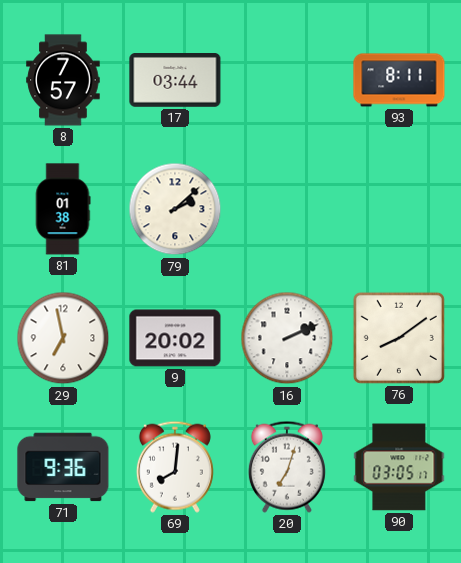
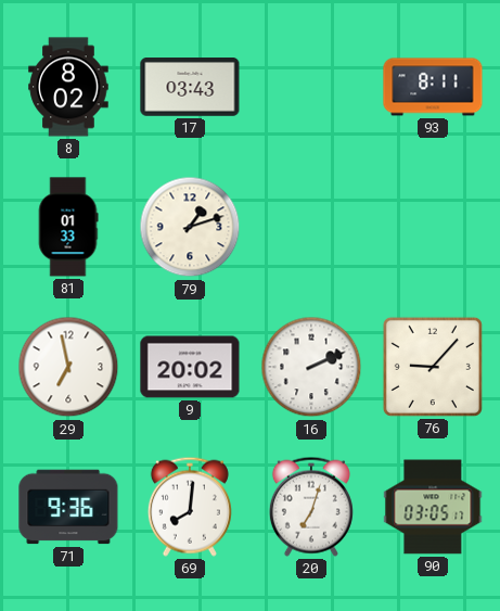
8: 7:57 -> 8:02
17: 03:44 -> 03:43
81: 01:38 -> 01:33
79: 2:08 -> 1:12
76: 8:09 -> 9:07
